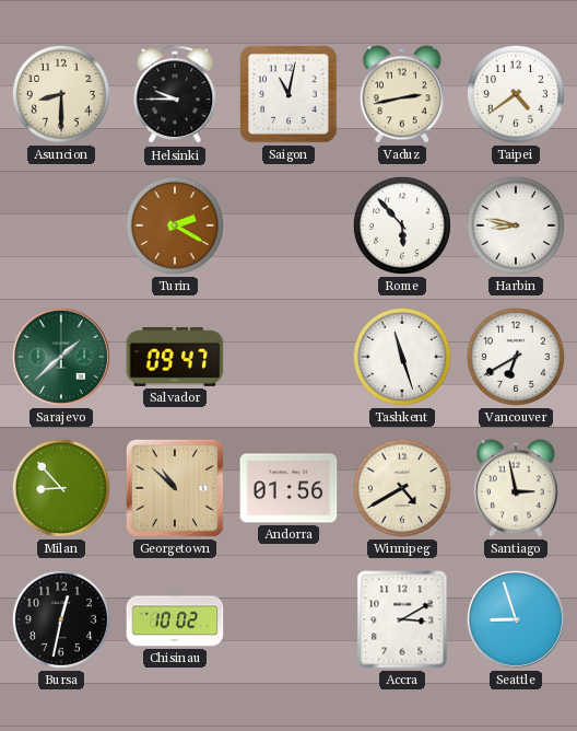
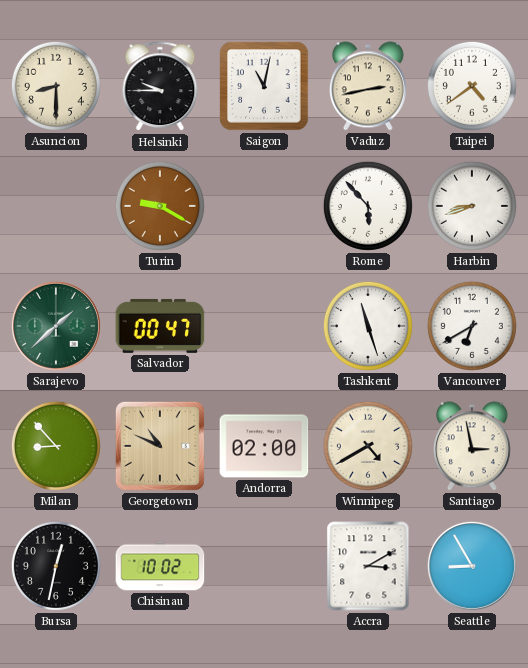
Turin: 2:20 -> 9:20
Harbin: 8:47 -> 8:42
Salvador: 09:47 -> 00:47
Georgetown: 10:52 -> 10:49
Andorra: 01:56 -> 02:00
Seattle: 8:57 -> 8:55
